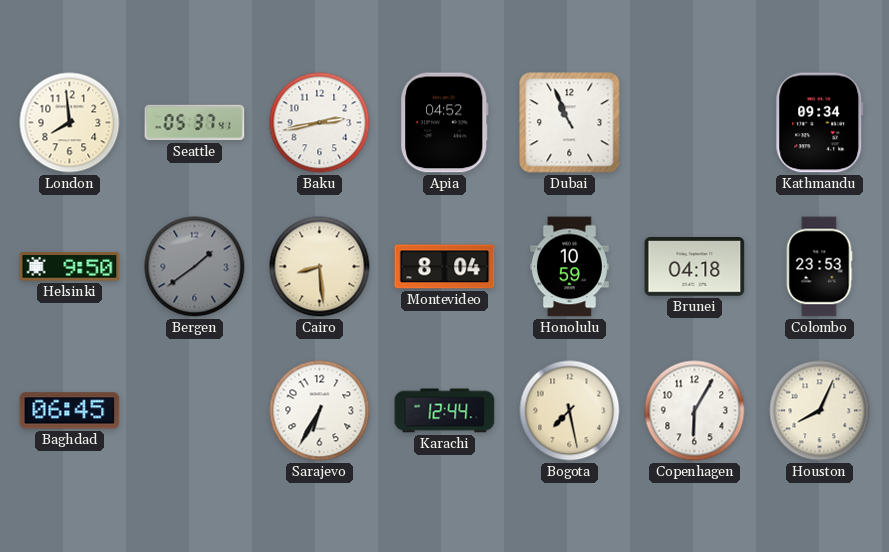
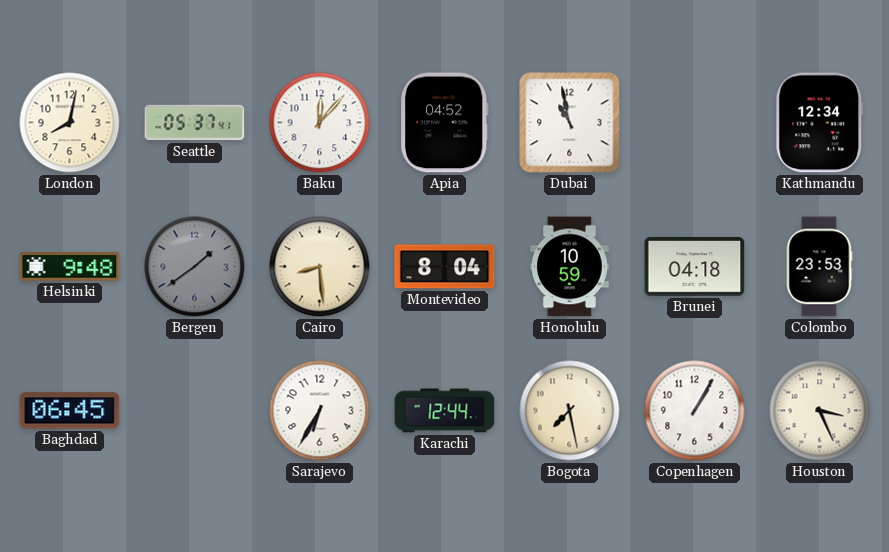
London: 7:59 -> 8:02
Baku: 2:43 -> 12:07
Dubai: 10:56 -> 10:58
Kathmandu: 09:34 -> 12:34
Helsinki: 9:50 -> 9:48
Copenhagen: 6:05 -> 1:05
Houston: 8:04 -> 3:26
